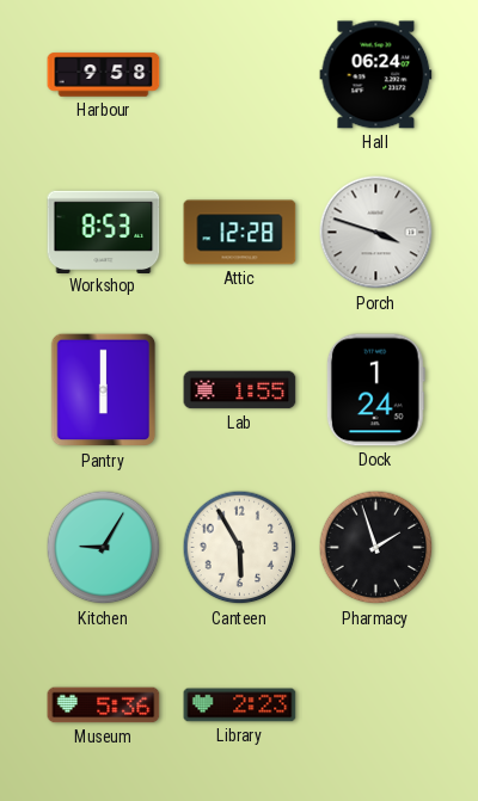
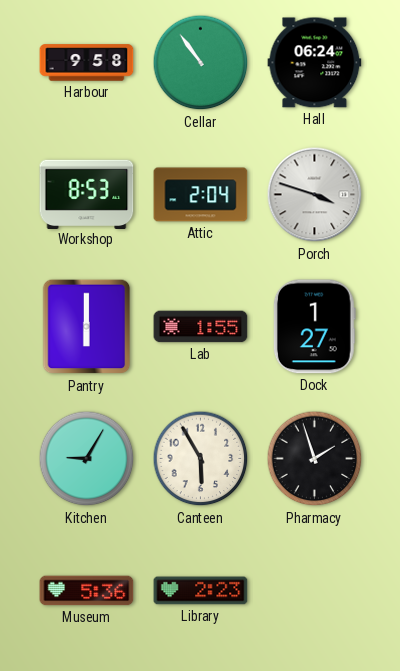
Cellar: none -> 10:54
Attic: 12:28 -> 2:04
Dock: 1:24 -> 1:27
